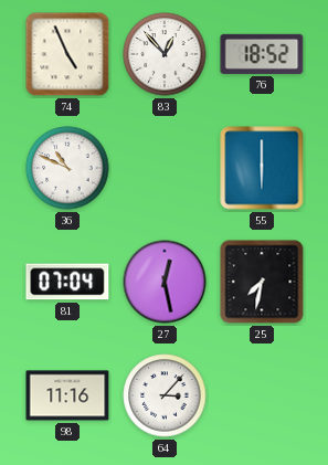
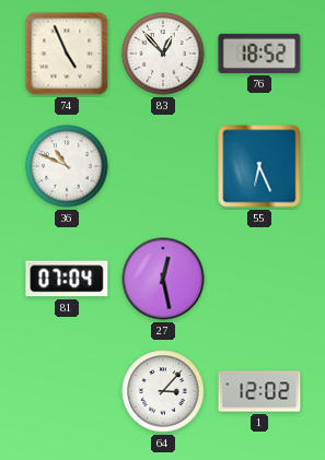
55: 6:00 -> 6:26
25: 7:32 -> none
98: 11:16 -> none
1: none -> 12:02
